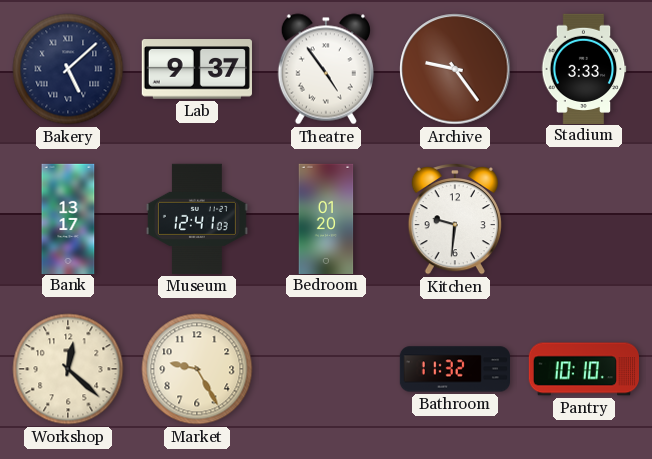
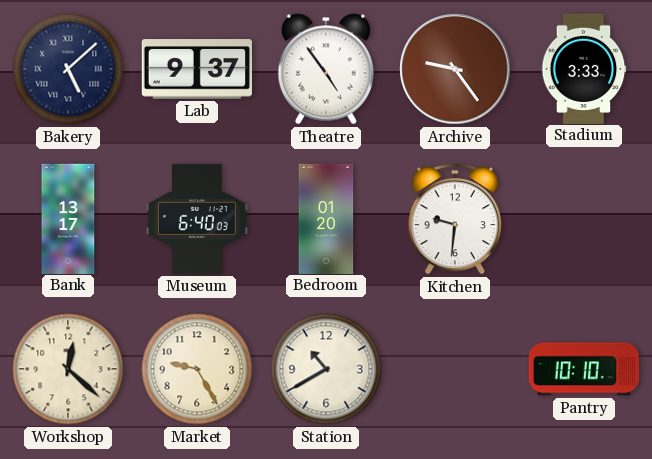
Museum: 12:41 -> 6:40
Station: none -> 10:40
Bathroom: 11:32 -> none
